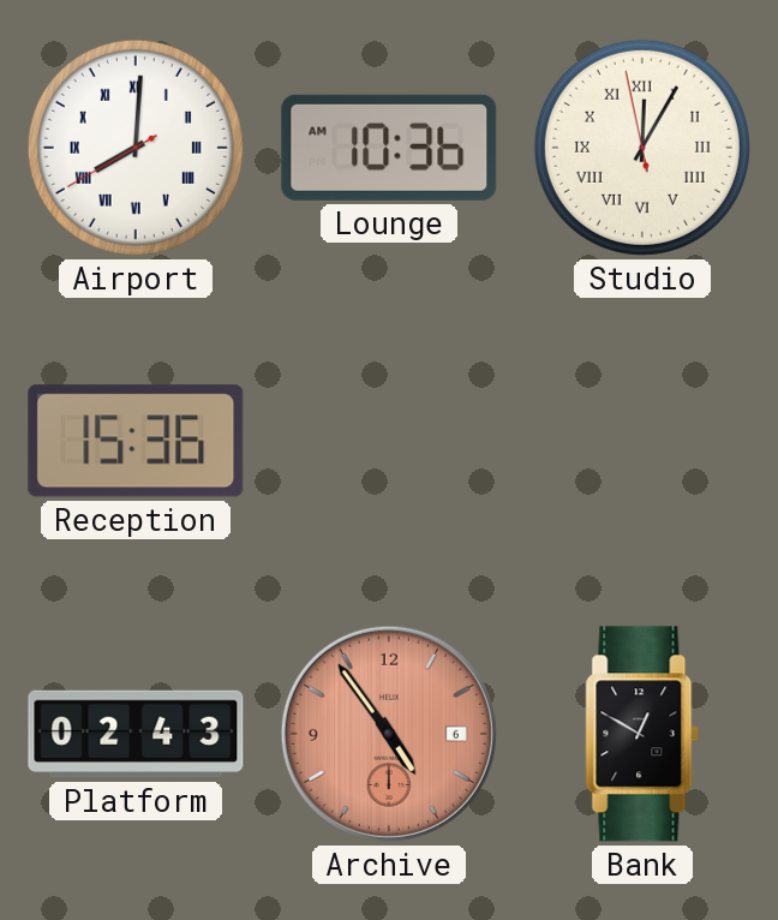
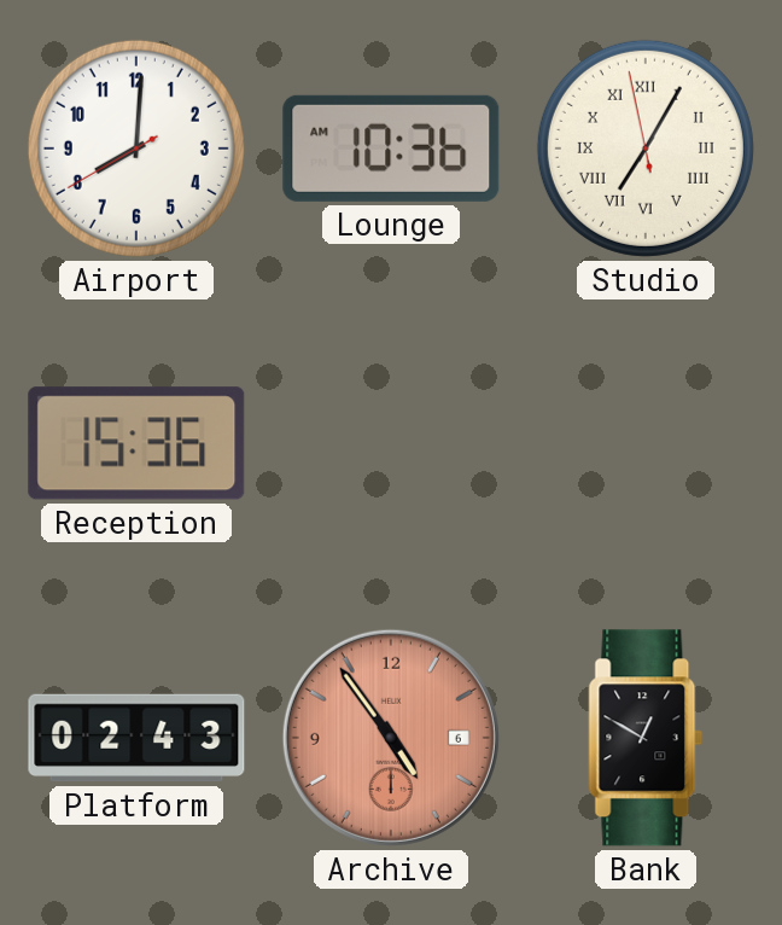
Airport numerals: Roman -> Arabic
Studio: 12:04 -> 7:04
